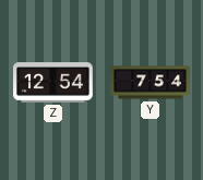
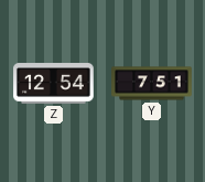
Y: 7:54 -> 7:51
